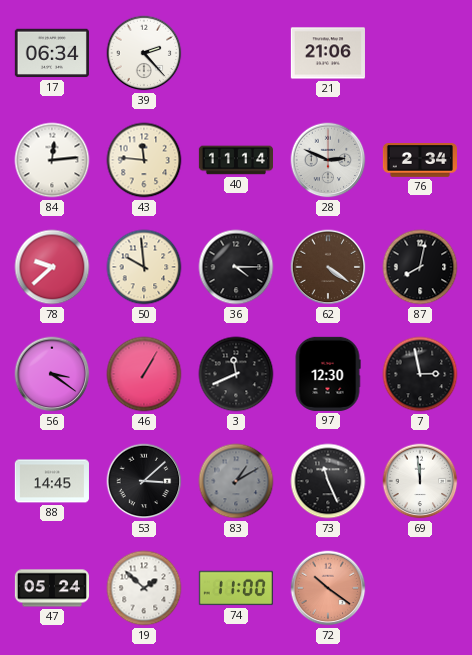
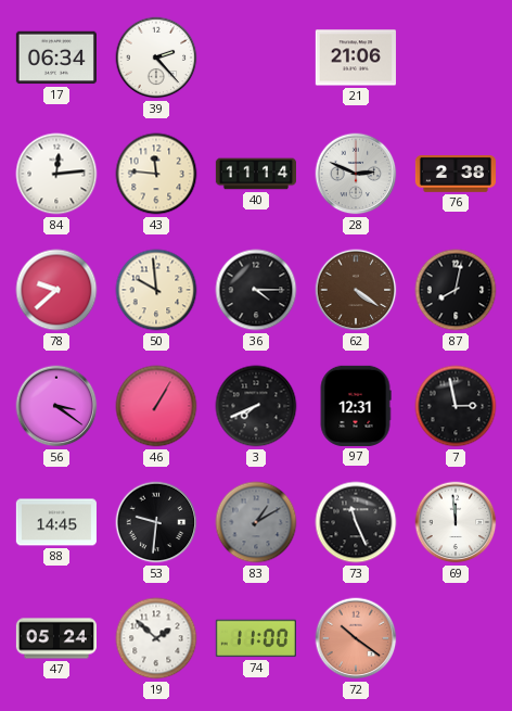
76: 2:34 -> 2:38
3: 11:41 -> 7:41
97: 12:30 -> 12:31
53: 3:08 -> 9:31
